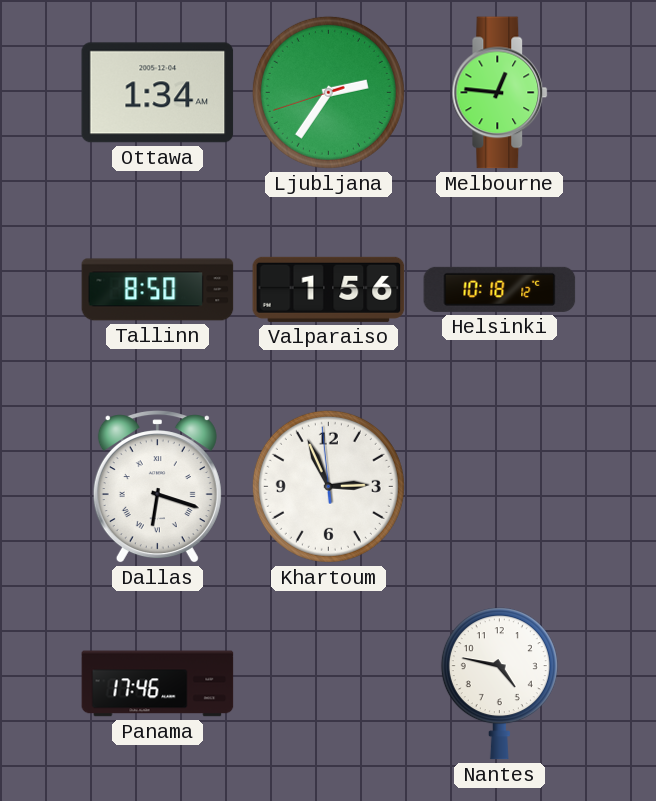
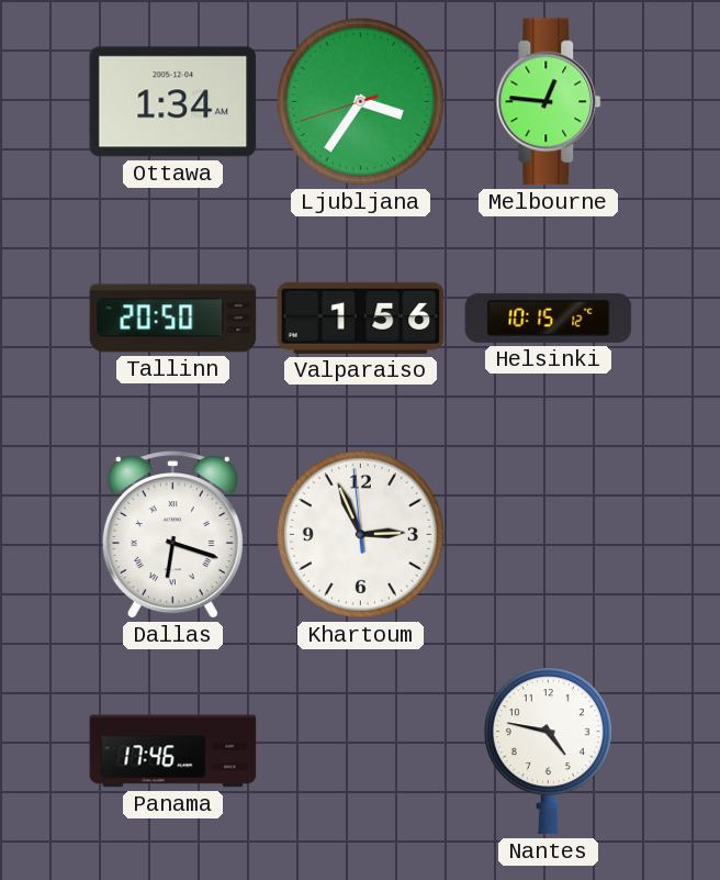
Ljubljana: 2:35 -> 3:35
Tallinn: 8:50 -> 20:50
Helsinki: 10:18 -> 10:15
